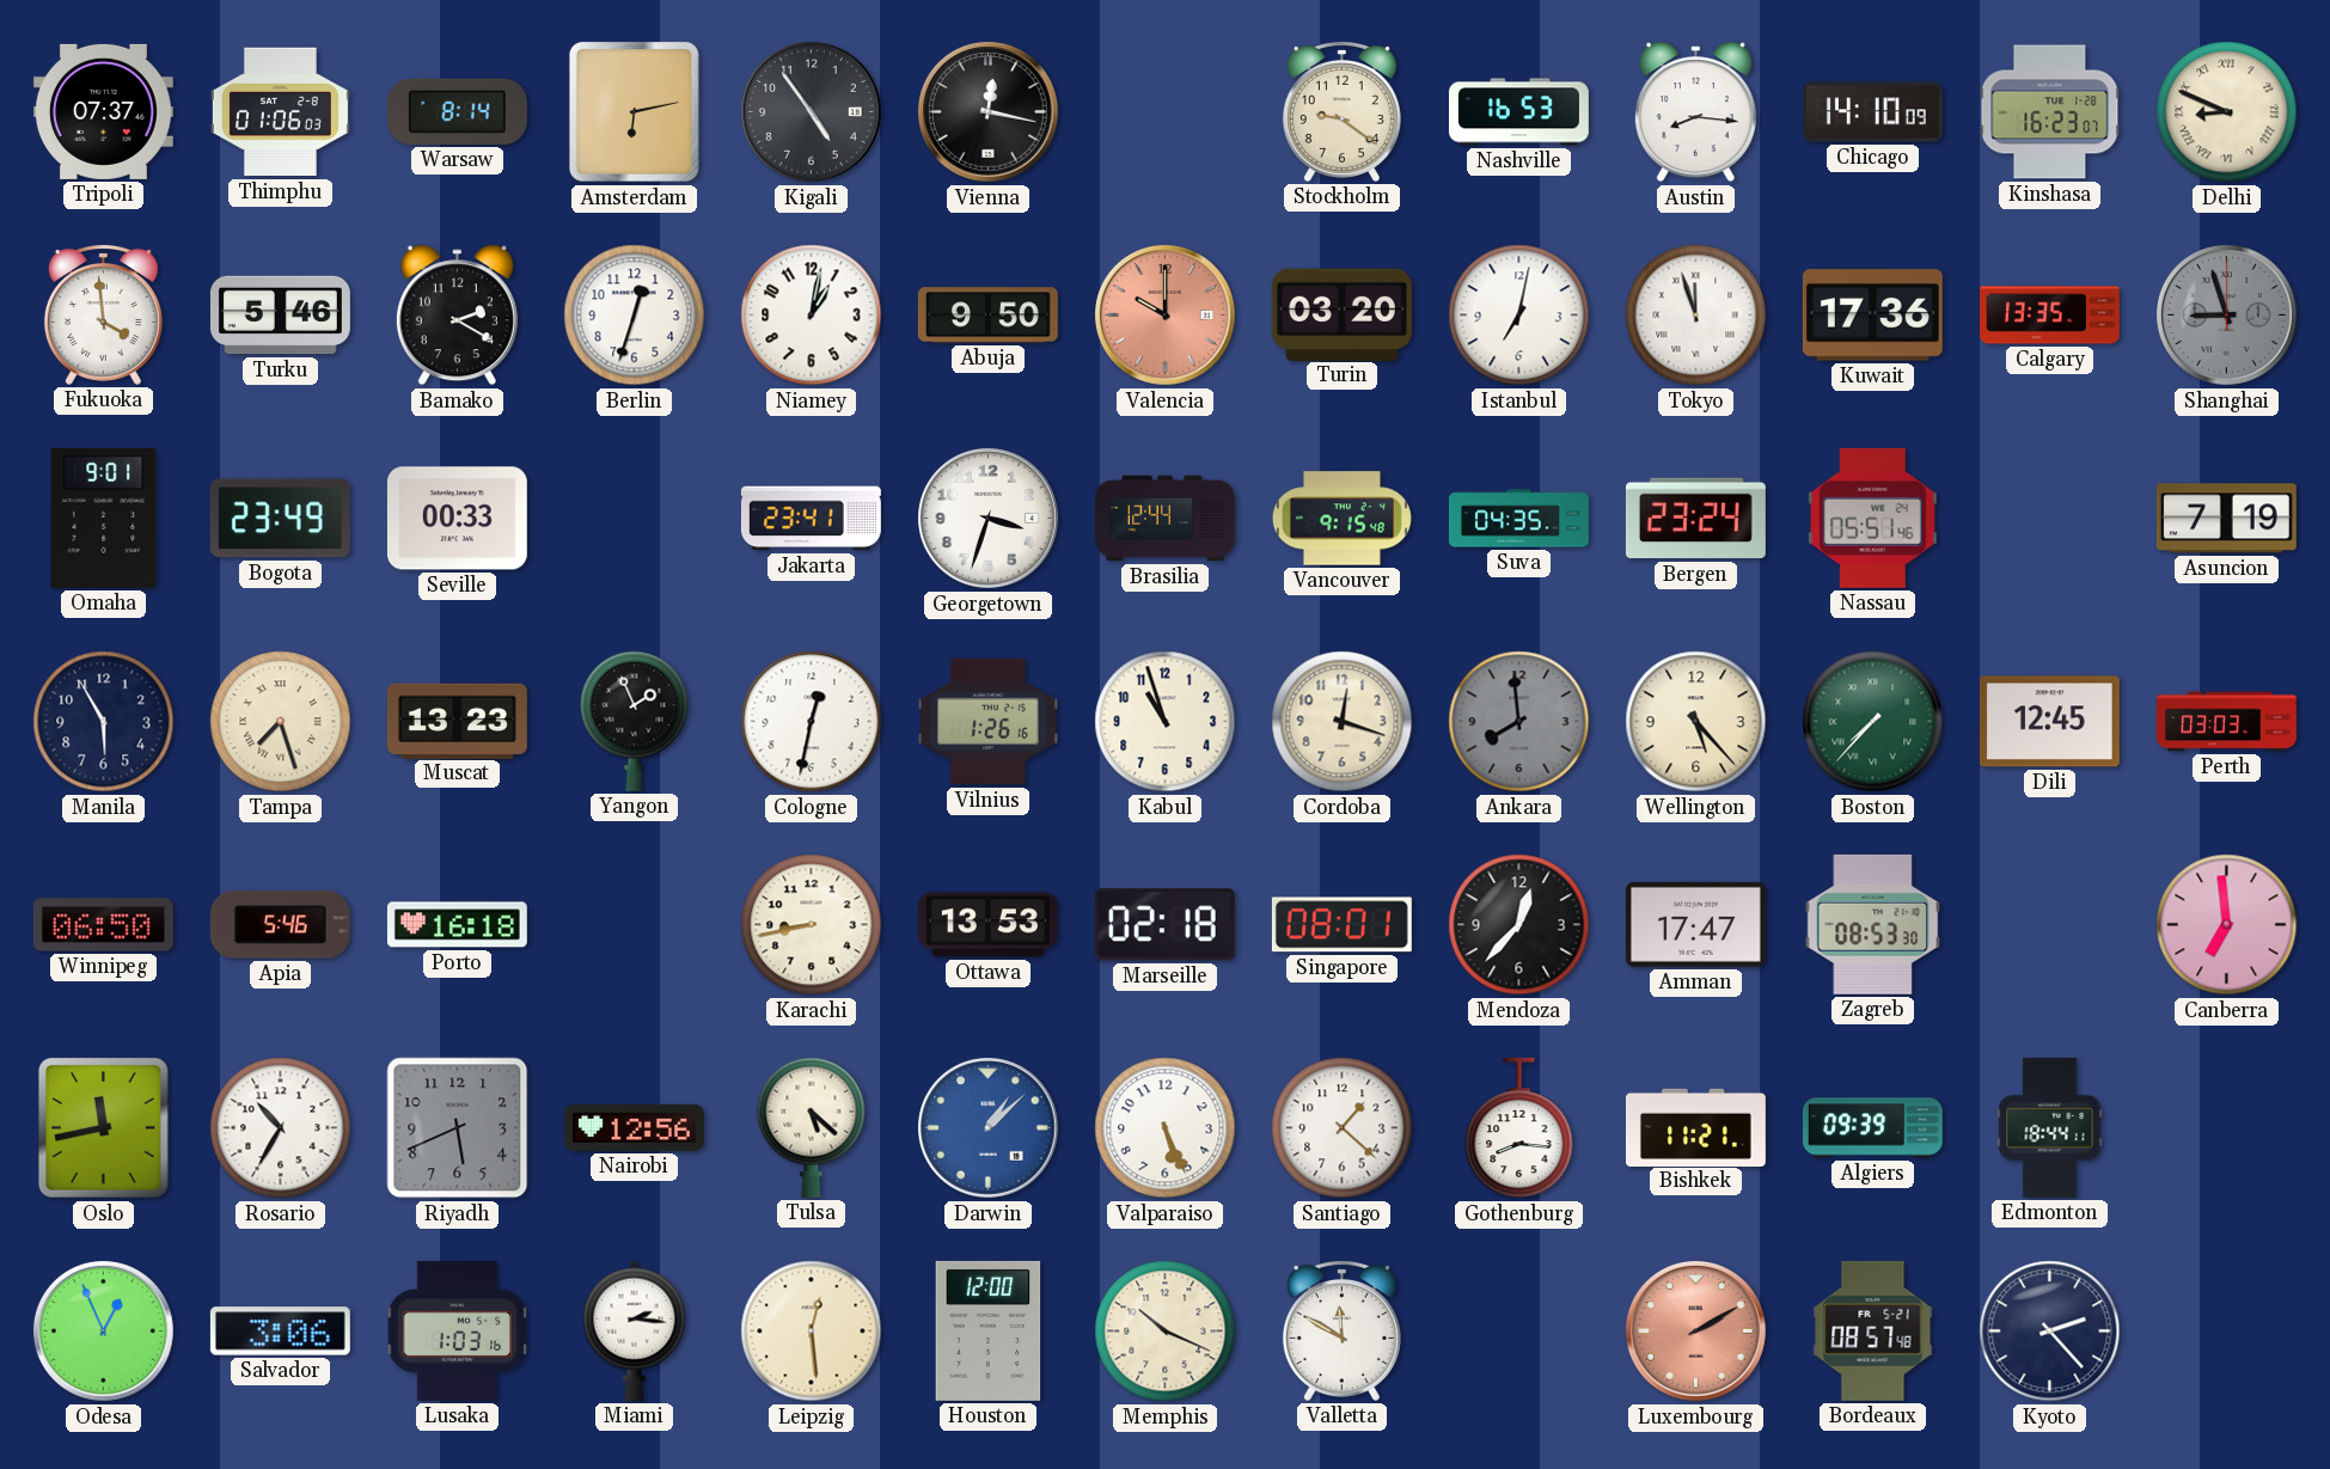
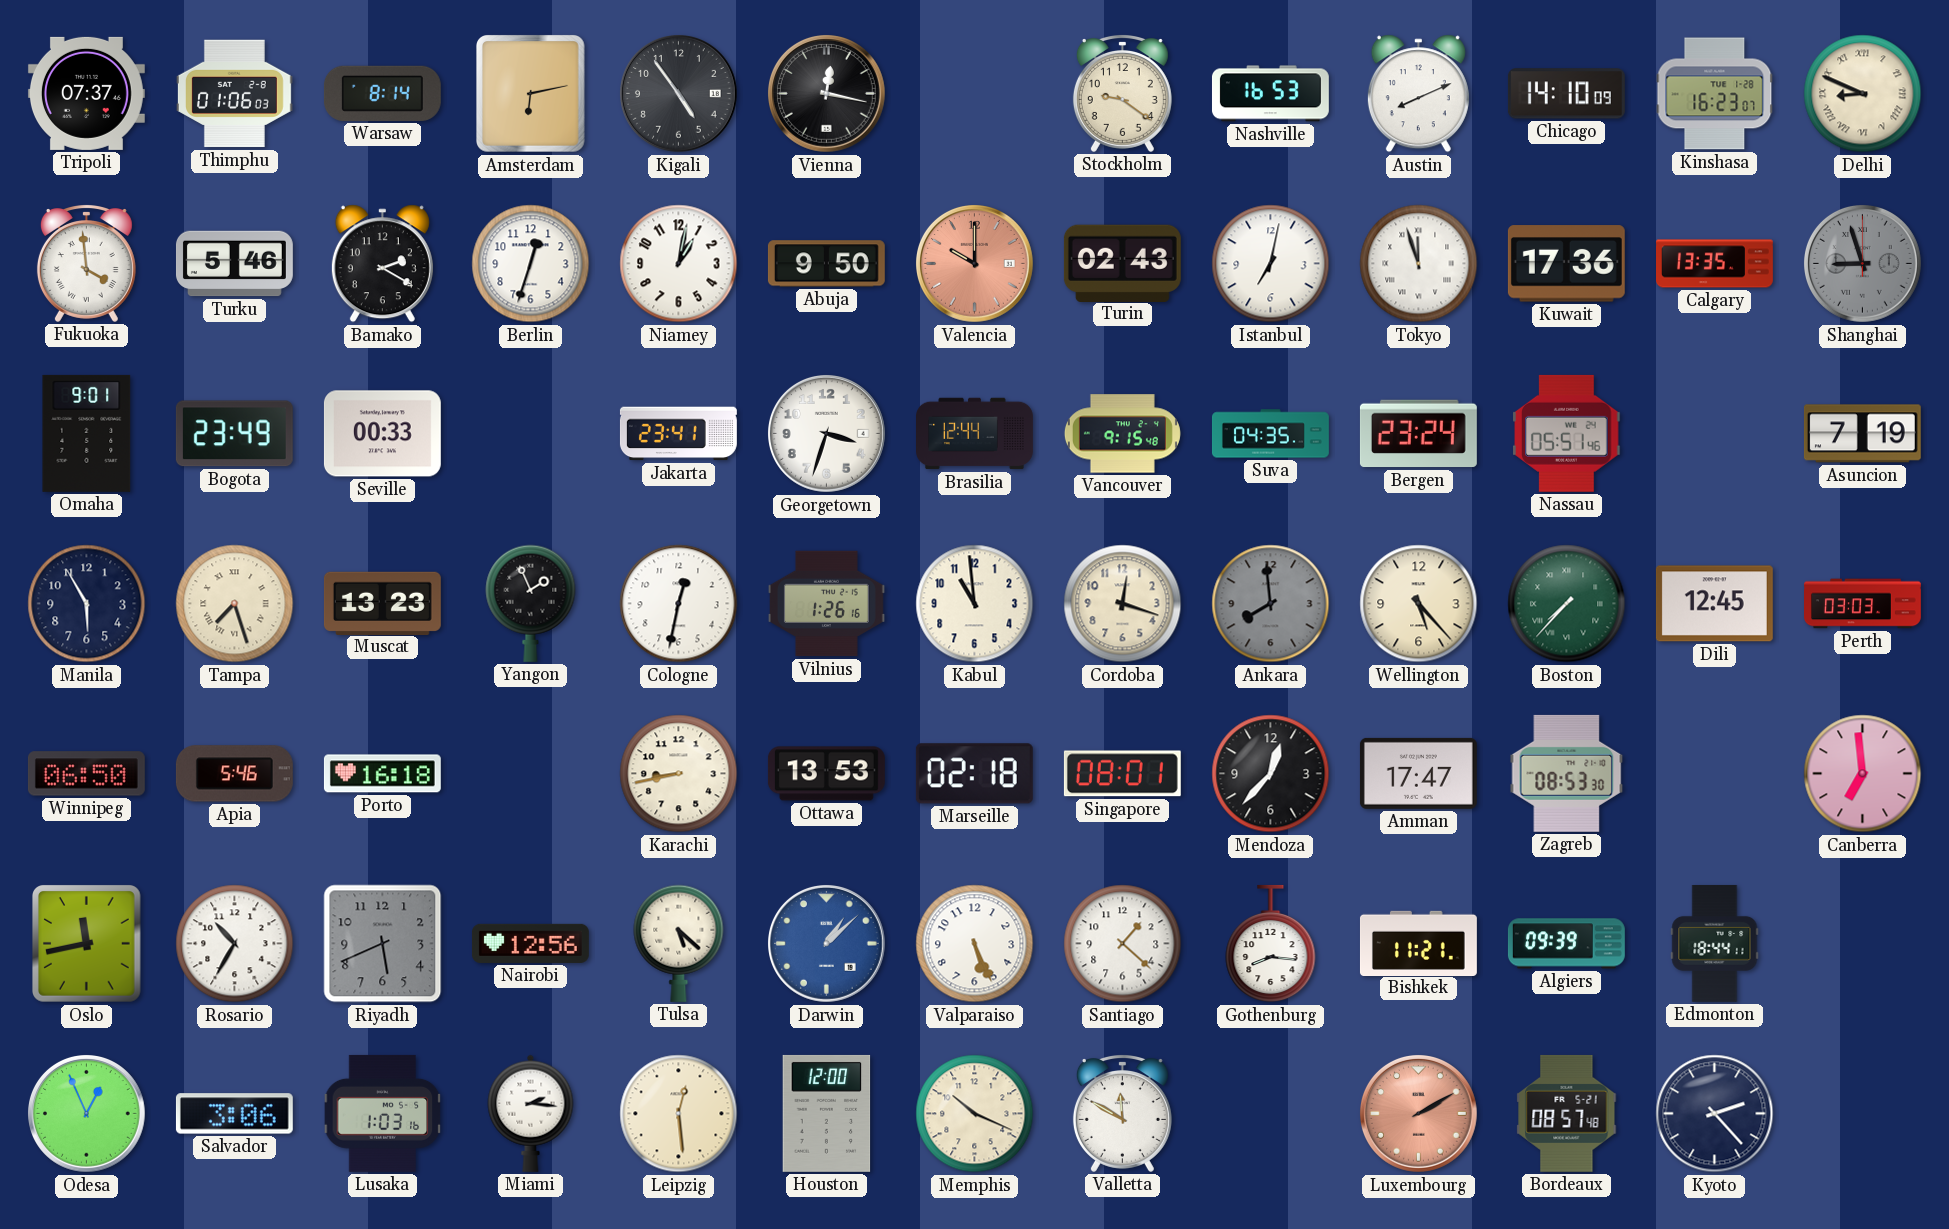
Austin: 8:16 -> 8:11
Turin: 03:20 -> 02:43
Kabul: 10:57 -> 10:59
